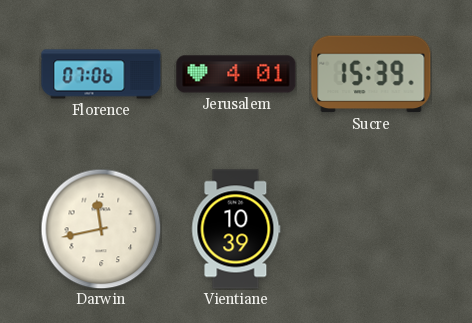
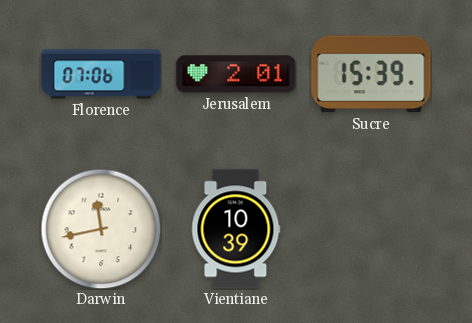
Jerusalem: 4:01 -> 2:01
